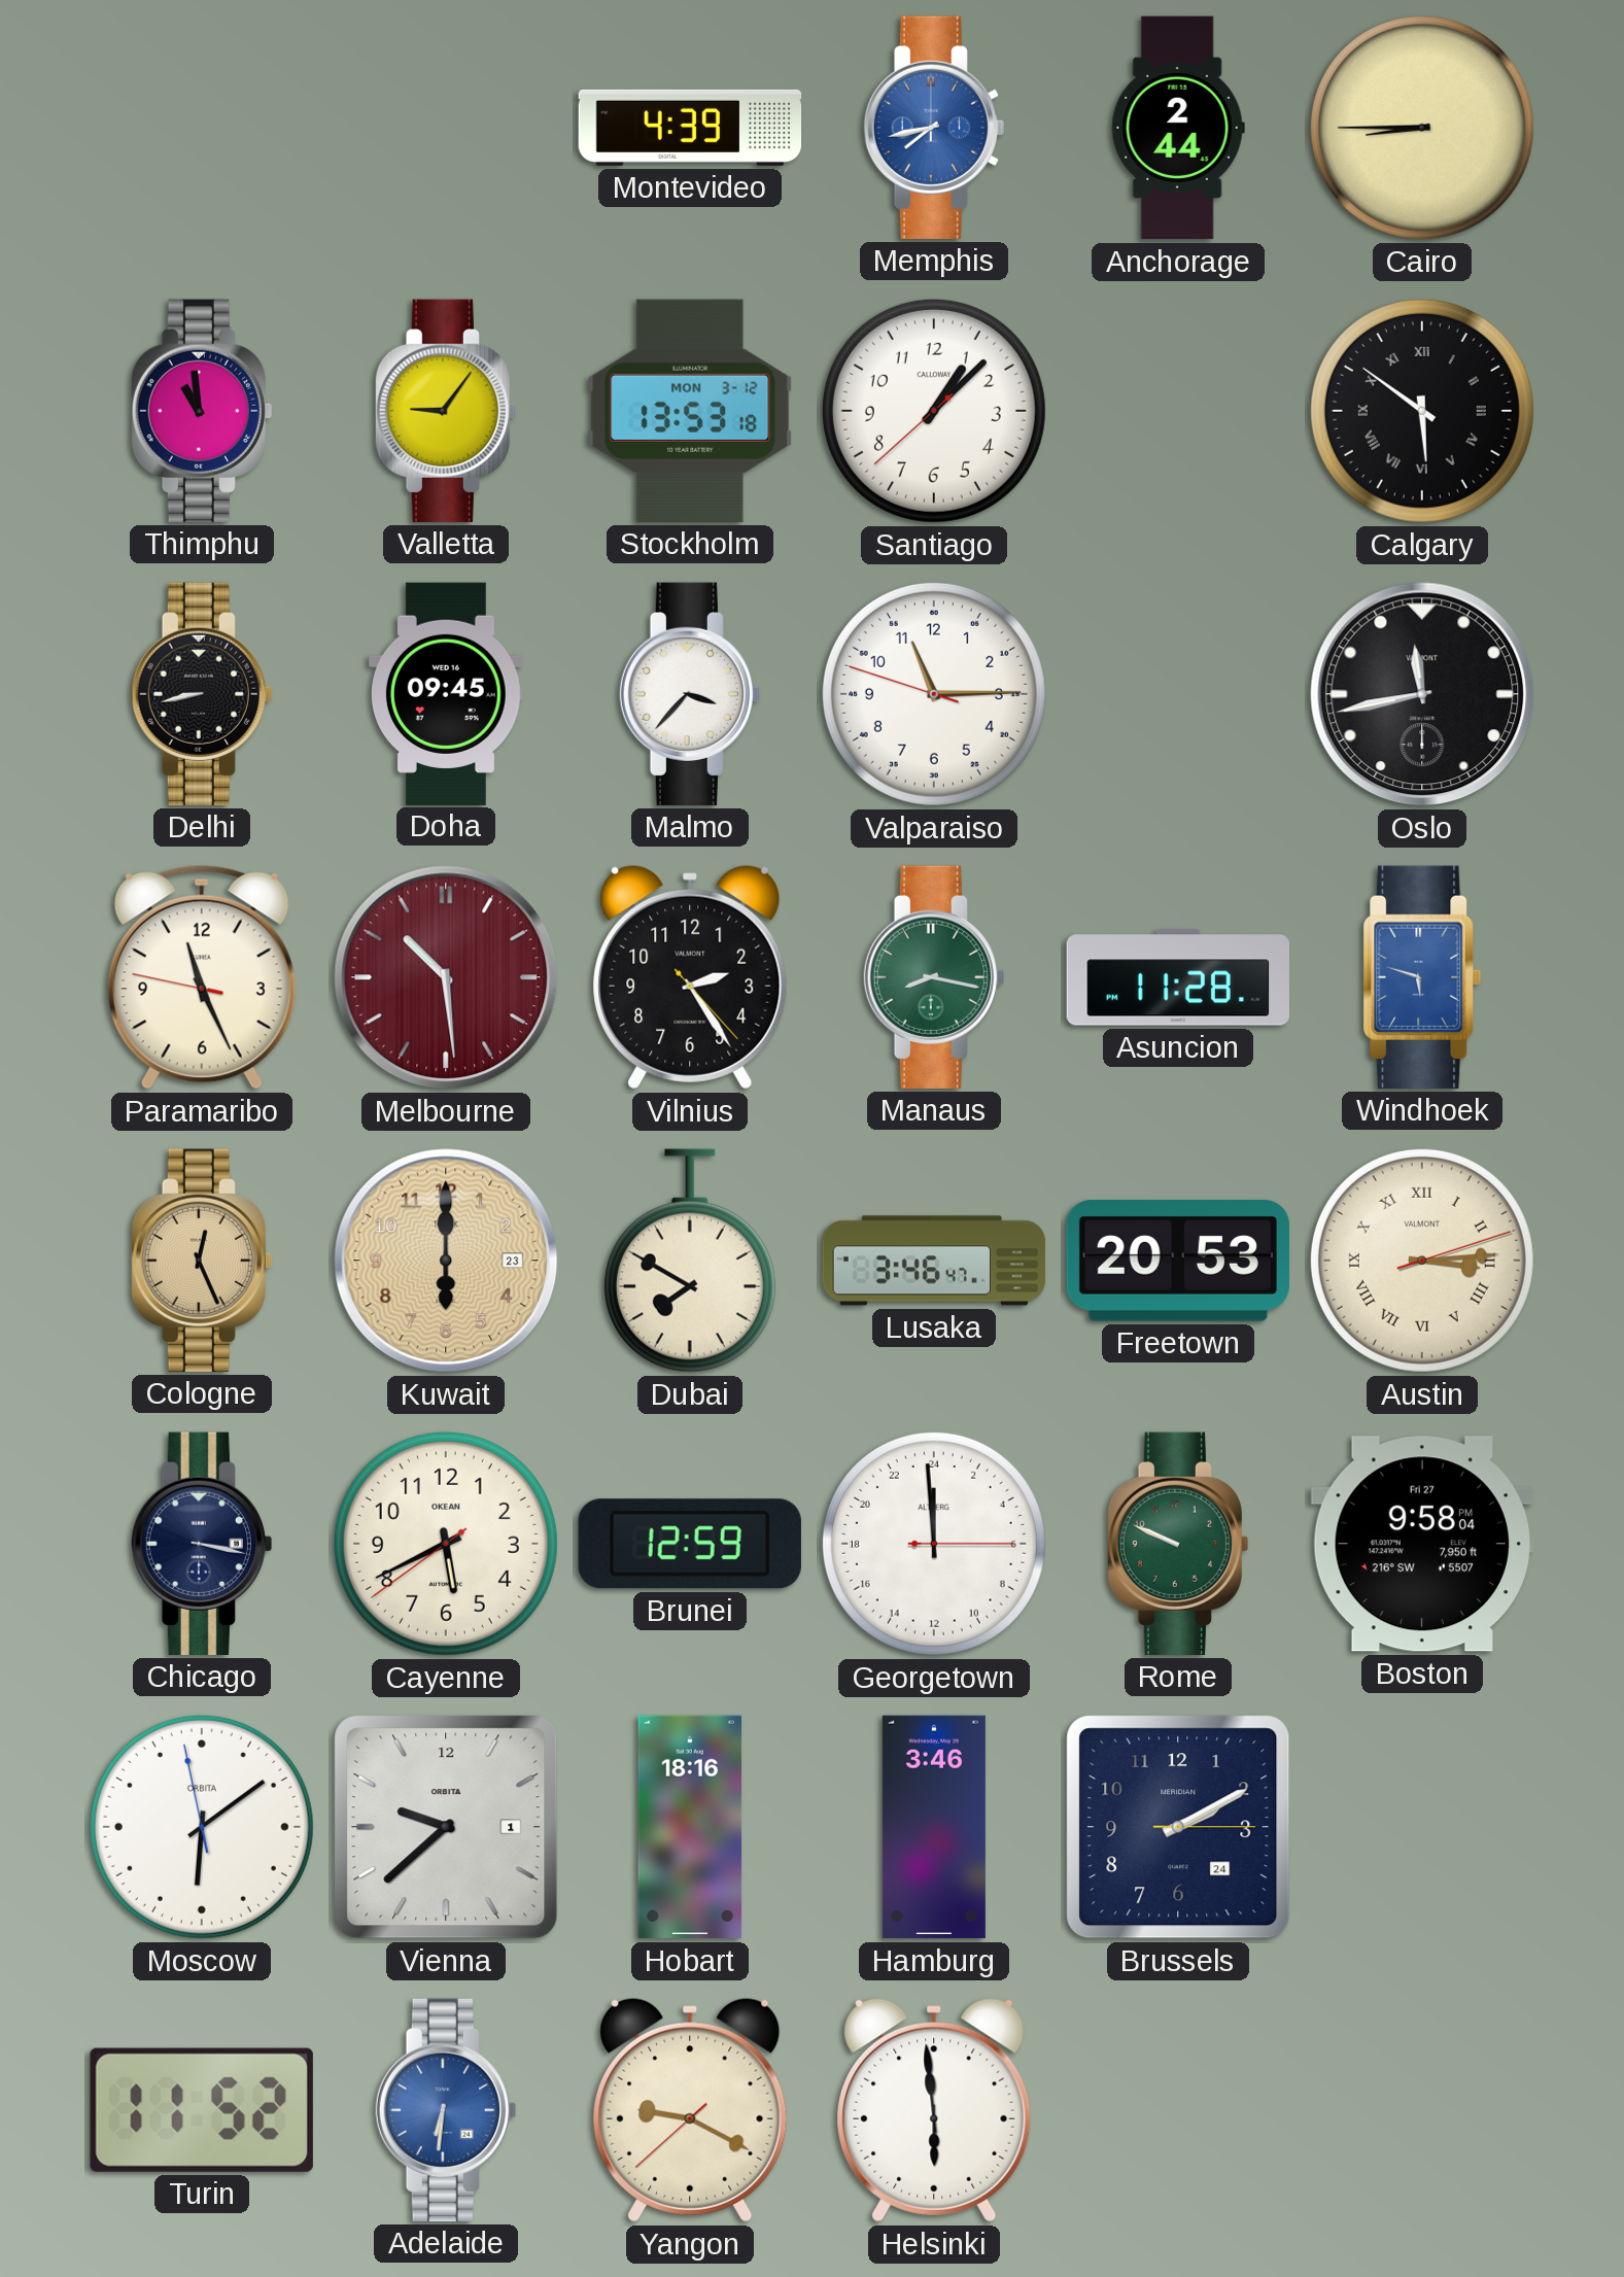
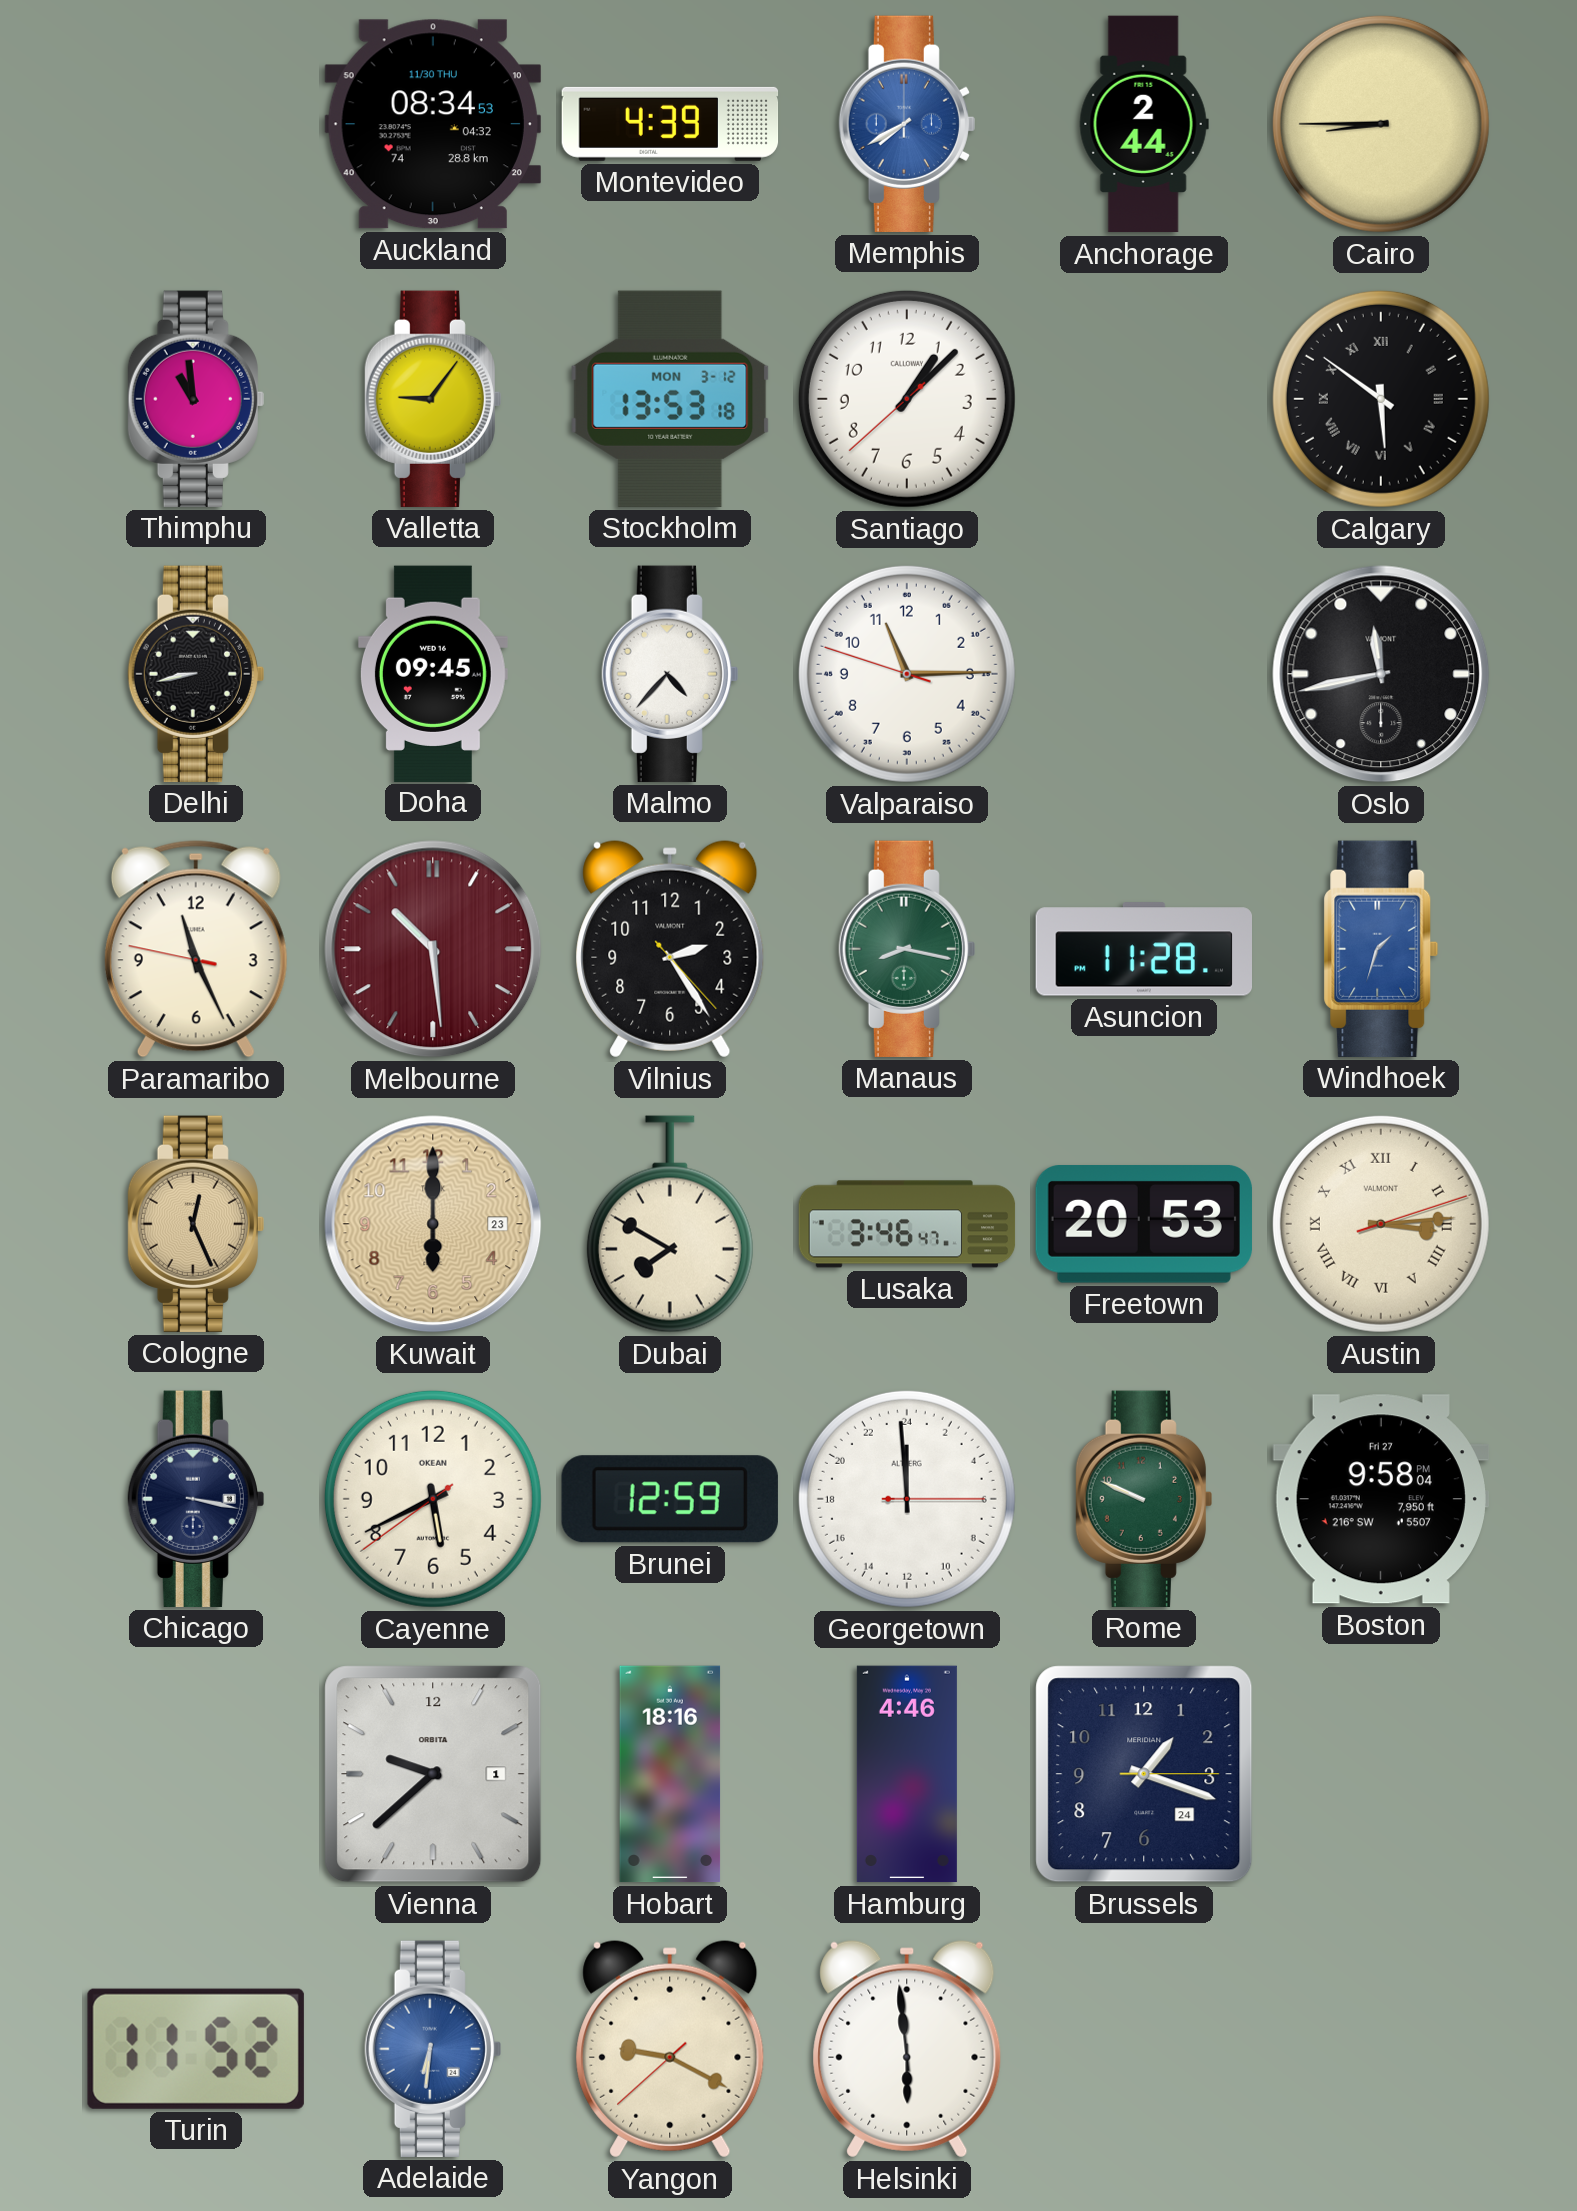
Auckland: none -> 08:34
Memphis: 7:43 -> 7:40
Malmo: 3:37 -> 4:37
Windhoek: 5:48 -> 1:33
Moscow: 6:08 -> none
Hamburg: 3:46 -> 4:46
Brussels: 2:10 -> 1:18
